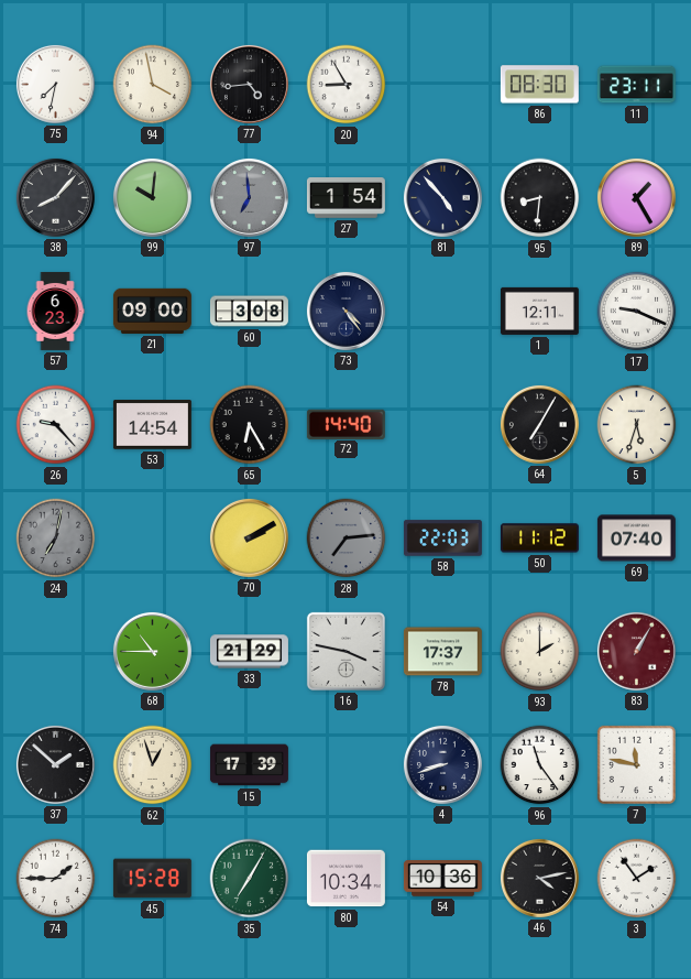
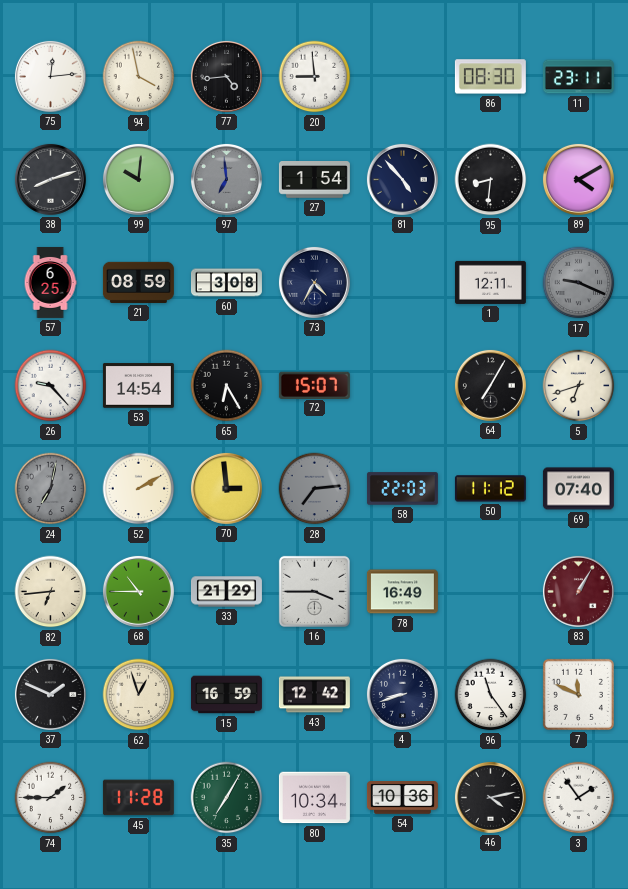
75: 7:32 -> 12:14
20: 8:55 -> 8:59
38: 8:07 -> 8:12
89: 1:25 -> 4:10
57: 6:23 -> 6:25
21: 09:00 -> 08:59
73: 4:24 -> 4:35
17 dial: white -> grey
72: 14:40 -> 15:07
5: 5:33 -> 6:42
52: none -> 2:10
70: 2:10 -> 2:59
82: none -> 6:44
16: 3:47 -> 3:45
78: 17:37 -> 16:49
93: 2:00 -> none
37: 1:52 -> 1:49
15: 17:39 -> 16:59
43: none -> 12:42
7: 11:47 -> 11:49
45: 15:28 -> 11:28
